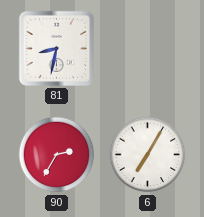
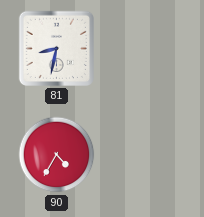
90: 2:35 -> 4:35
6: 7:05 -> none
